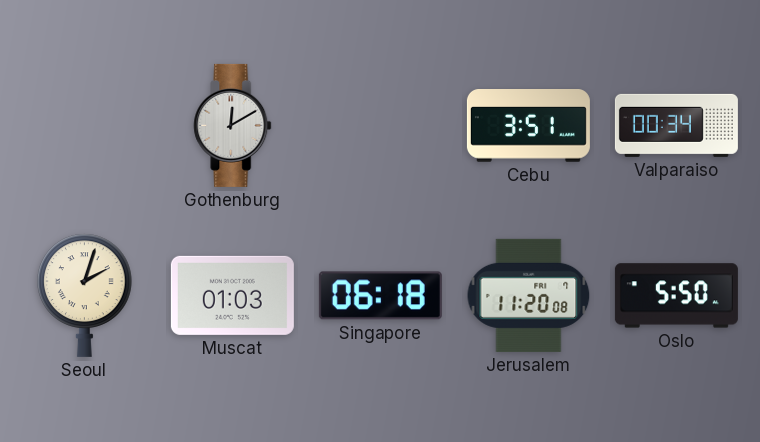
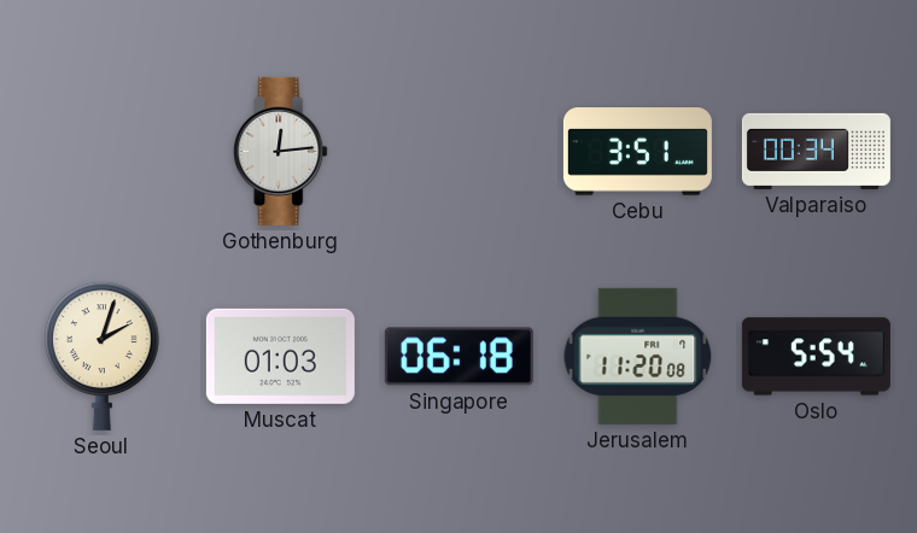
Gothenburg: 12:10 -> 12:14
Oslo: 5:50 -> 5:54
